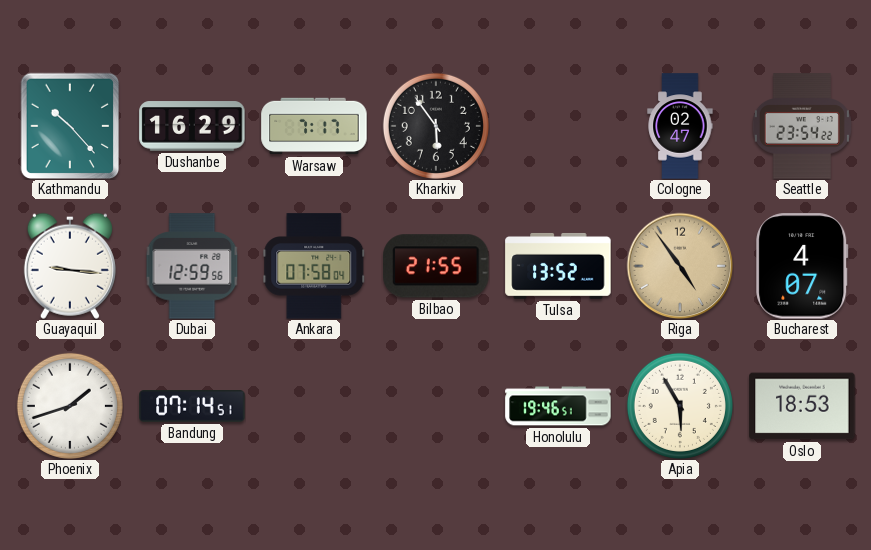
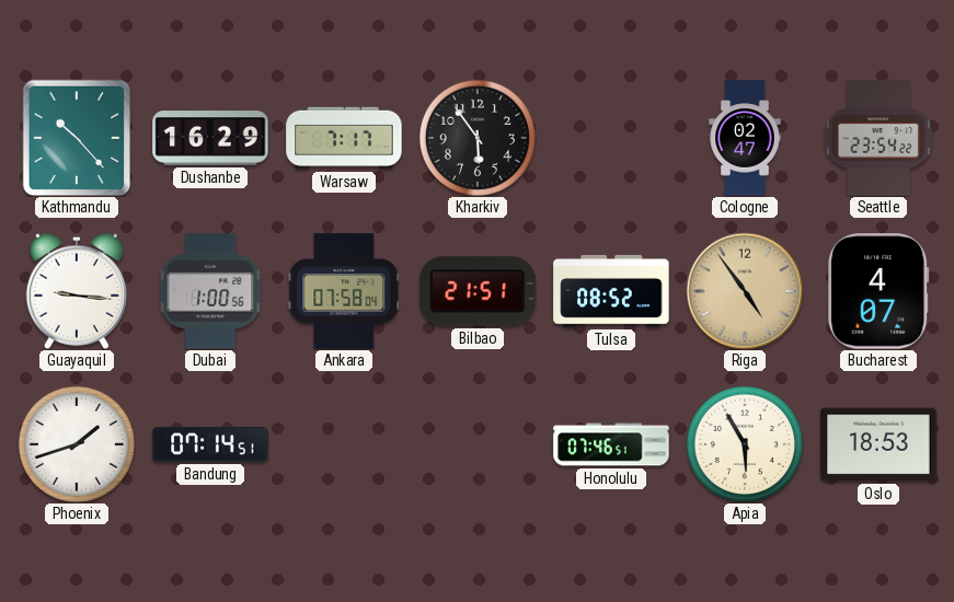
Dubai: 12:59 -> 1:00
Bilbao: 21:55 -> 21:51
Tulsa: 13:52 -> 08:52
Honolulu: 19:46 -> 07:46
